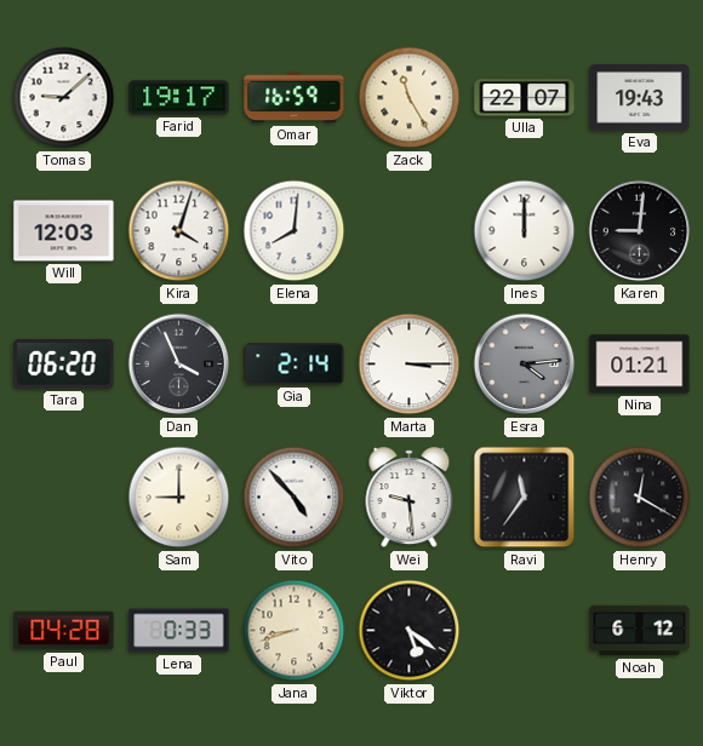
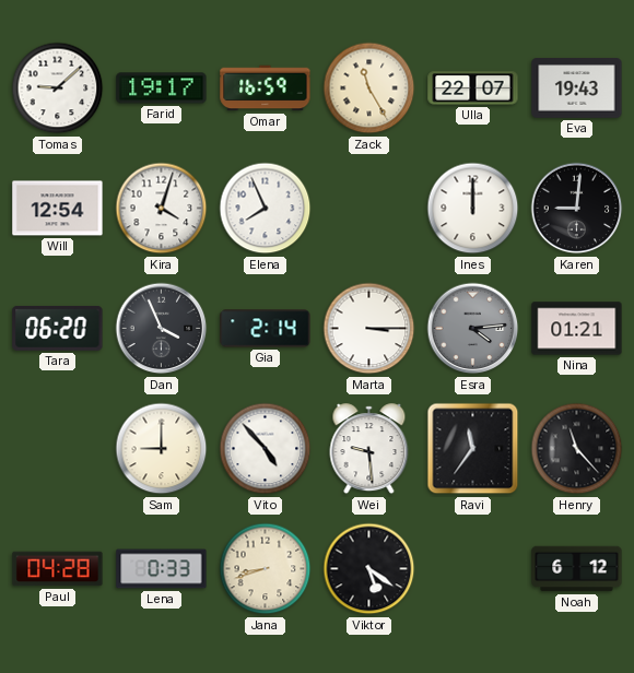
Will: 12:03 -> 12:54
Elena: 8:01 -> 7:56
Henry: 12:20 -> 11:23
